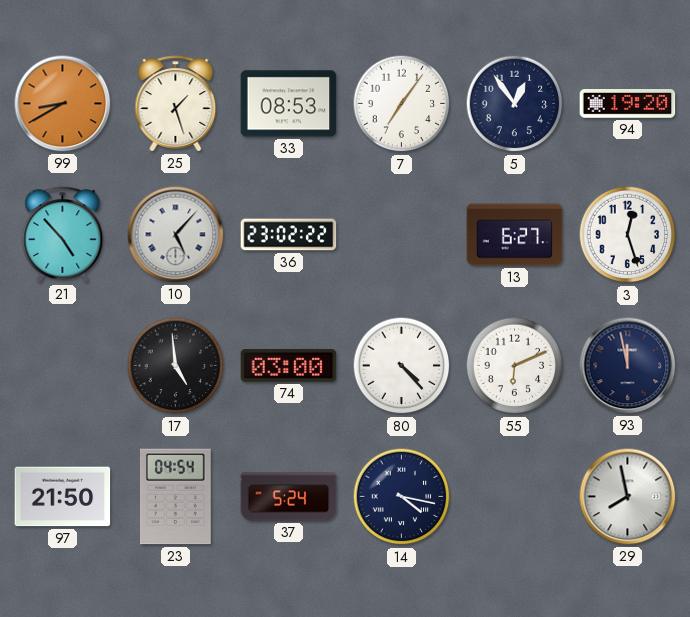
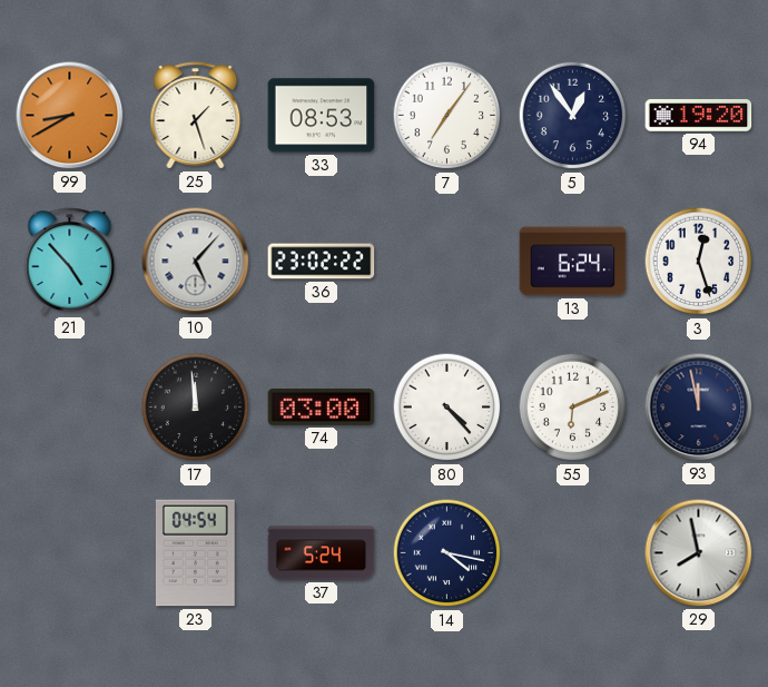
13: 6:27 -> 6:24
17: 4:59 -> 11:59
97: 21:50 -> none
